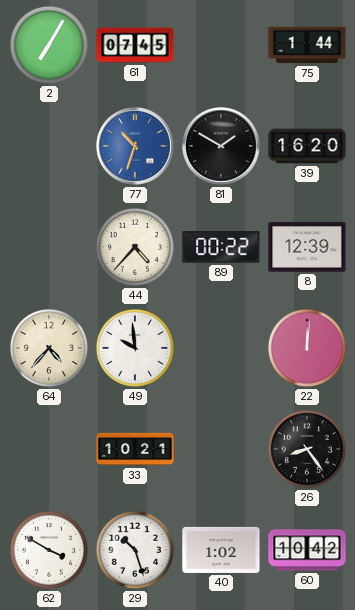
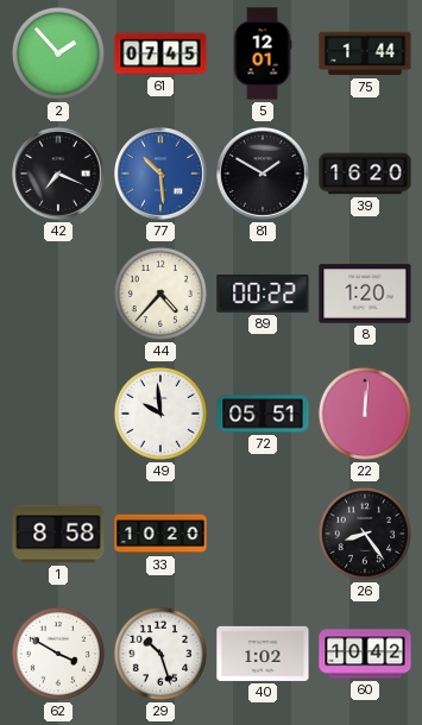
2: 7:05 -> 1:53
5: none -> 12:01
42: none -> 7:19
77: 10:33 -> 10:29
8: 12:39 -> 1:20
64: 4:37 -> none
72: none -> 05:51
1: none -> 8:58
33: 10:21 -> 10:20
